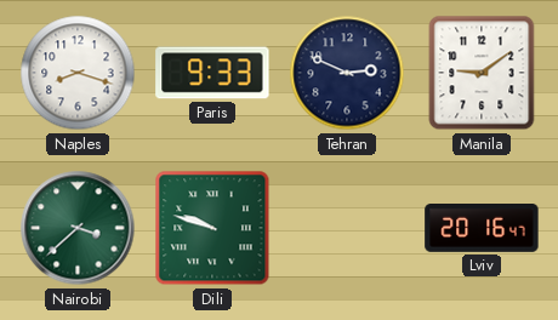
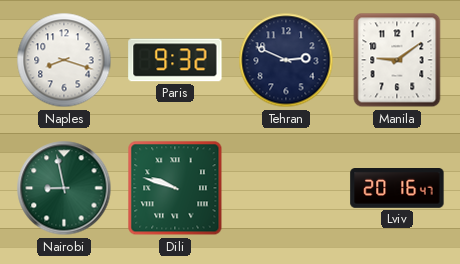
Paris: 9:33 -> 9:32
Nairobi: 3:38 -> 8:58
